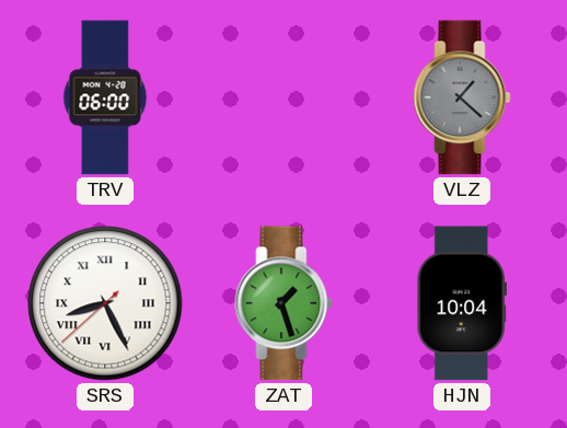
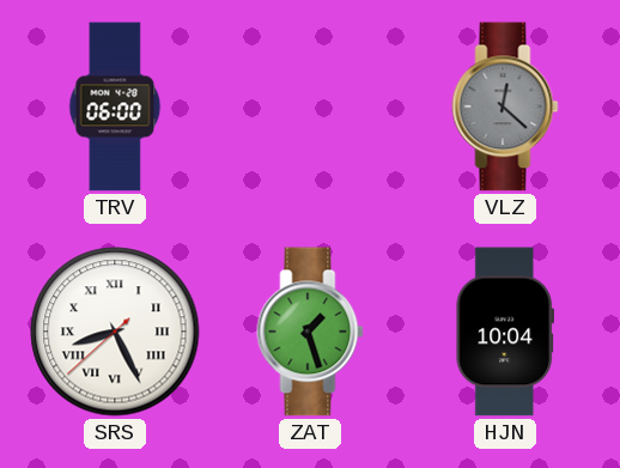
VLZ: 1:22 -> 12:22
